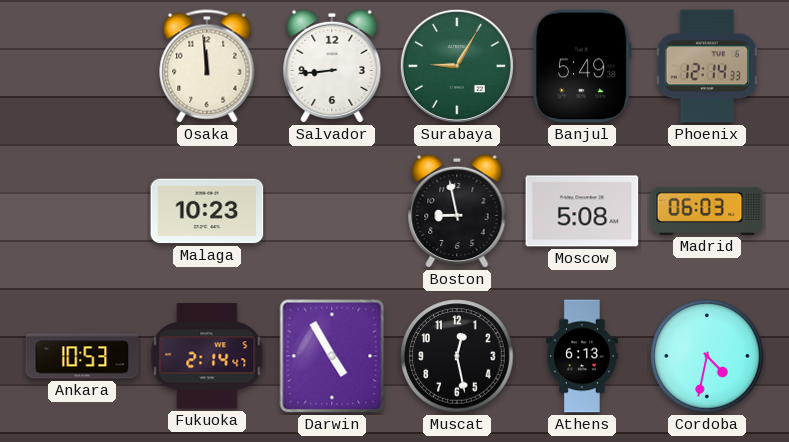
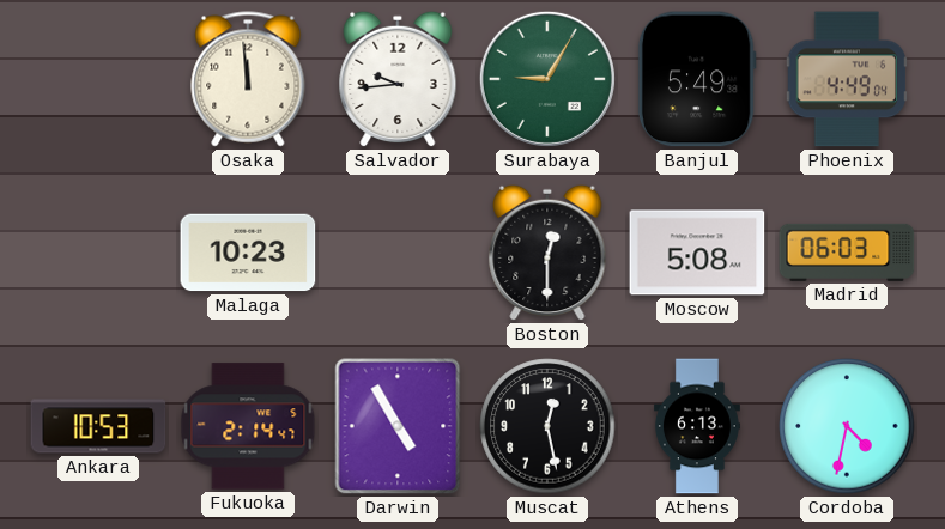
Salvador: 8:44 -> 9:44
Phoenix: 12:14 -> 4:49
Boston: 8:58 -> 12:30
